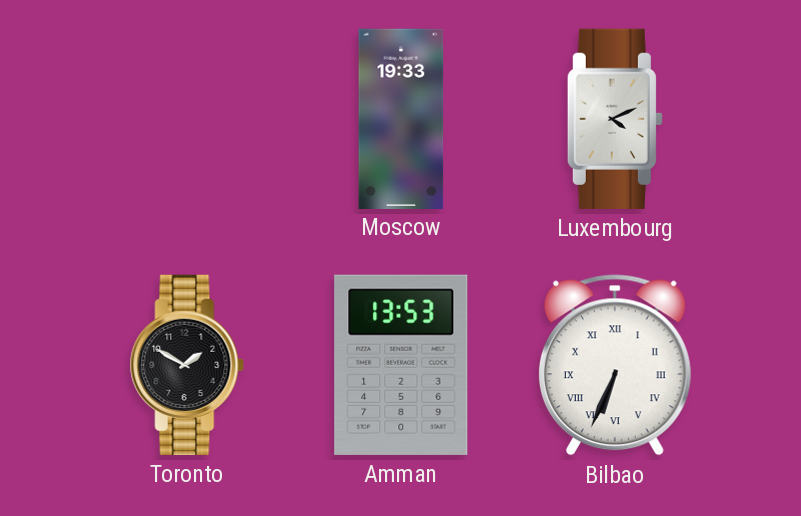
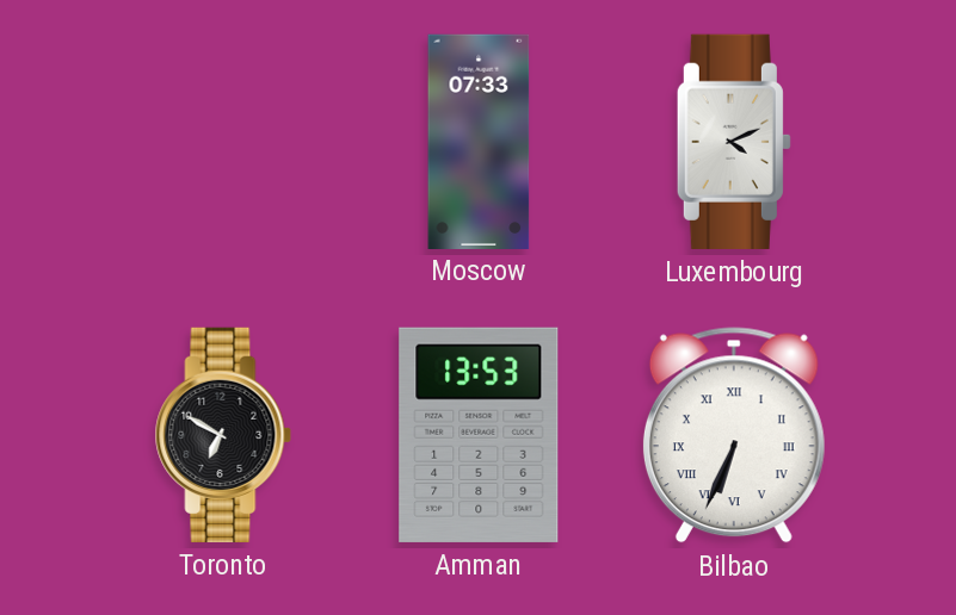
Moscow: 19:33 -> 07:33
Toronto: 1:50 -> 6:50
